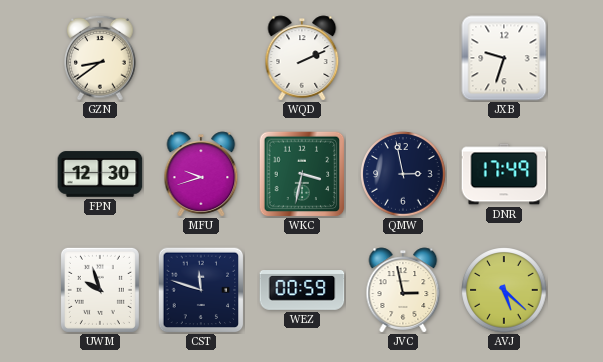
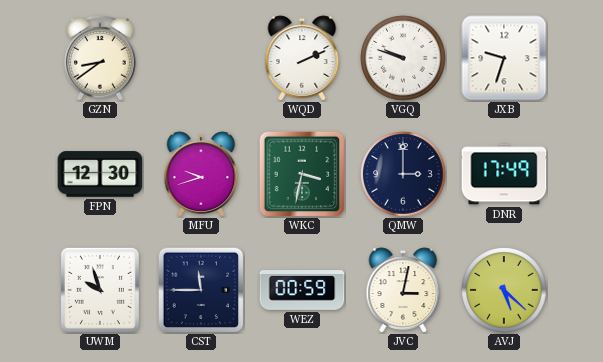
VGQ: none -> 9:48
QMW: 2:58 -> 3:00
CST: 11:48 -> 11:45
JVC: 2:58 -> 3:02
